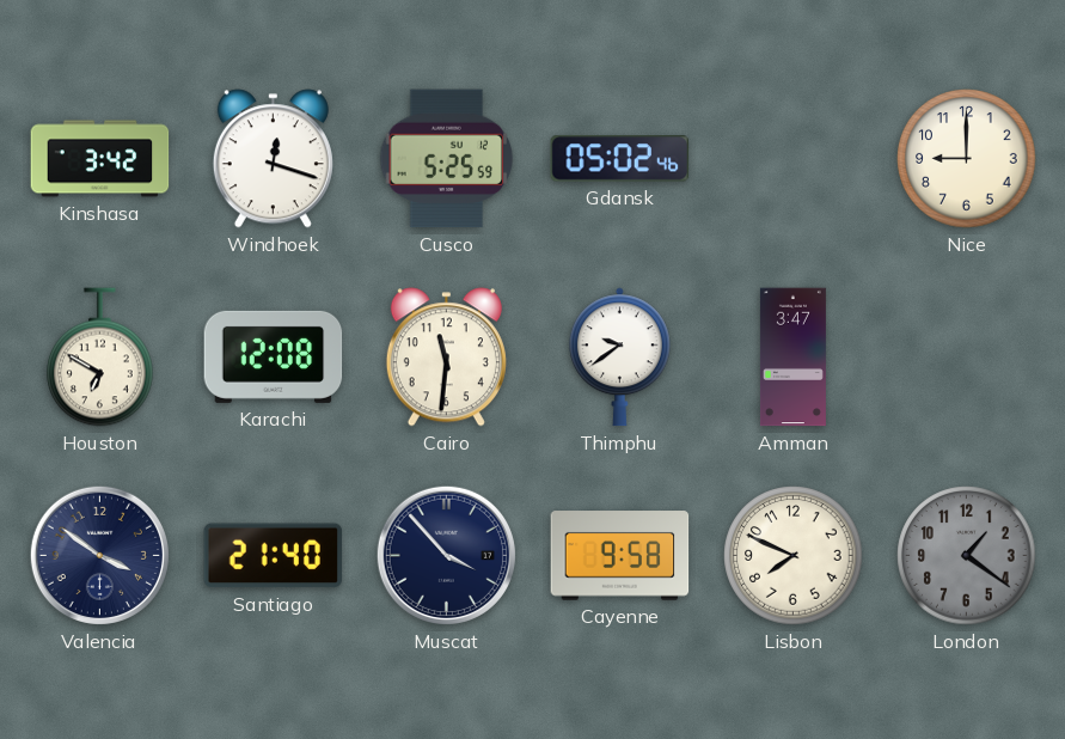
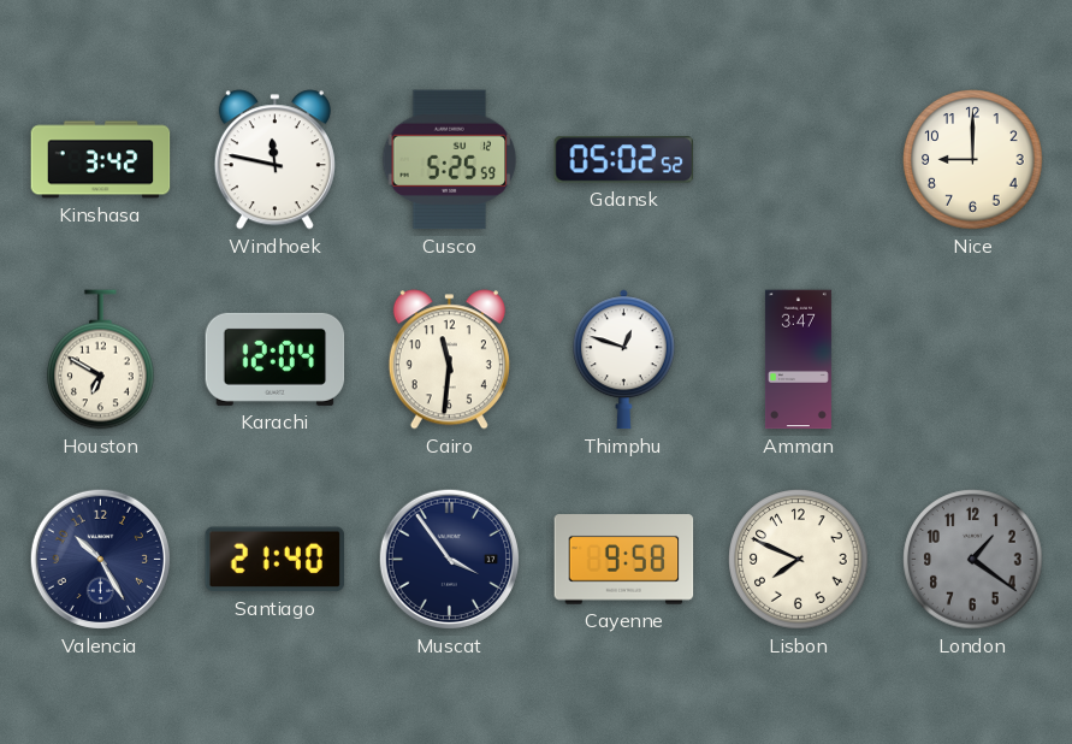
Windhoek: 12:18 -> 11:47
Gdansk: 05:02:46 -> 05:02:52
Karachi: 12:08 -> 12:04
Thimphu: 9:39 -> 12:48
Valencia: 3:51 -> 10:25
Muscat: 3:53 -> 3:54
